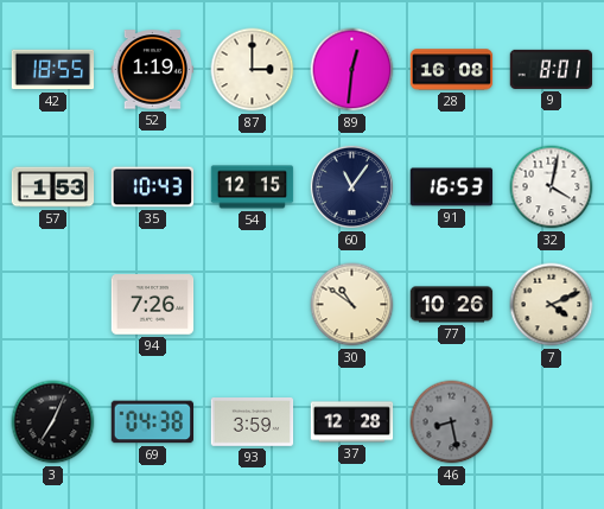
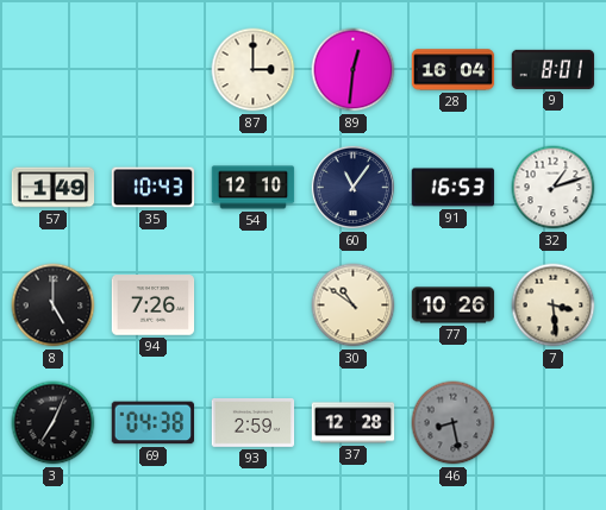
42: 18:55 -> none
52: 1:19 -> none
28: 16:08 -> 16:04
57: 1:53 -> 1:49
54: 12:15 -> 12:10
32: 4:02 -> 1:12
8: none -> 5:00
7: 4:11 -> 3:29
93: 3:59 -> 2:59
